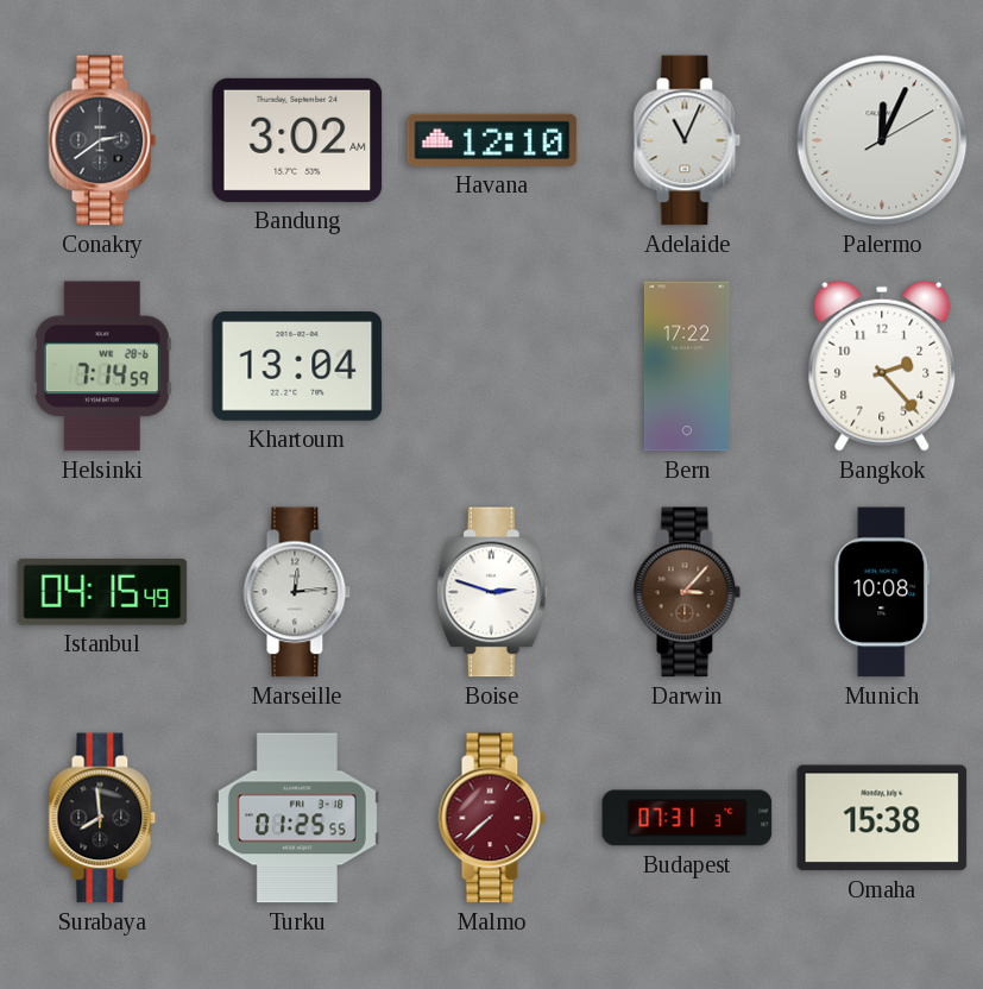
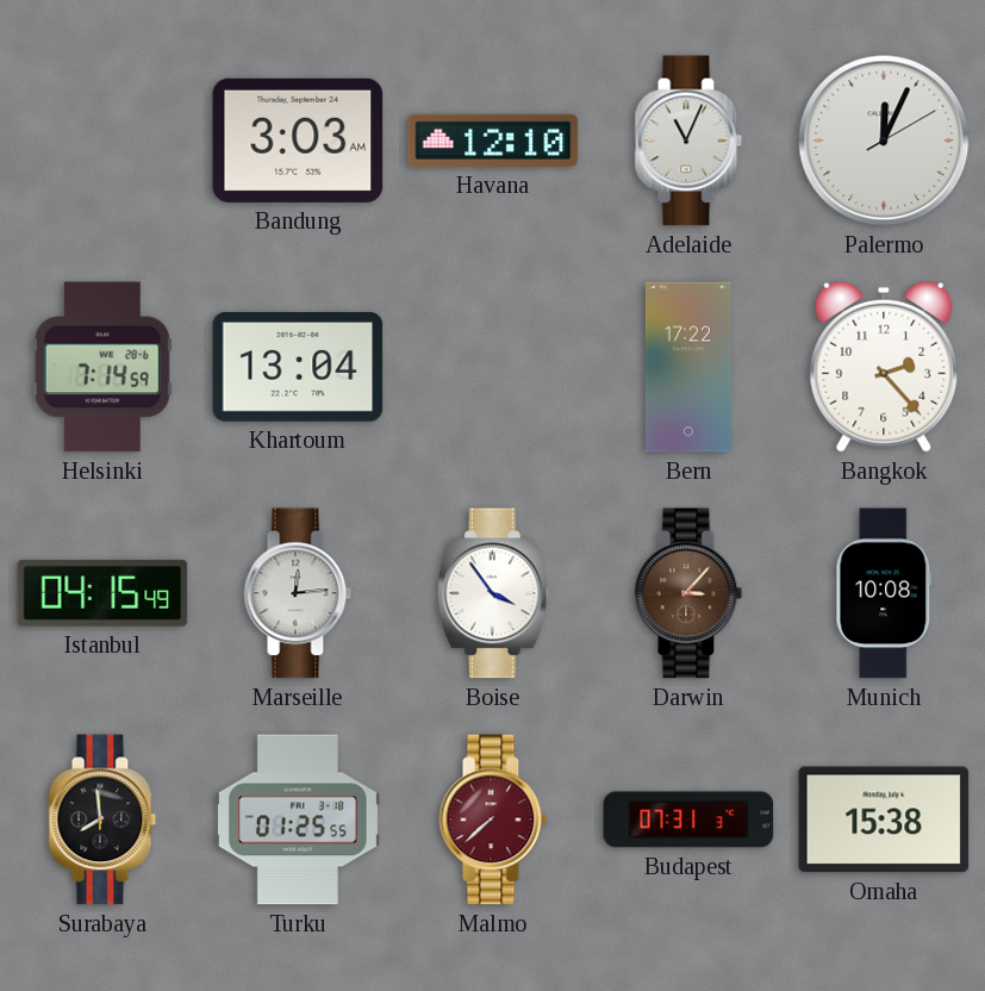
Conakry: 2:39 -> none
Bandung: 3:02 -> 3:03
Boise: 2:48 -> 3:54
